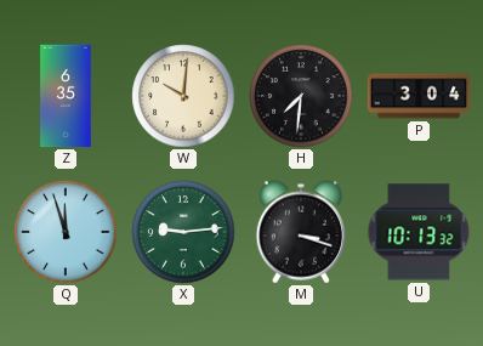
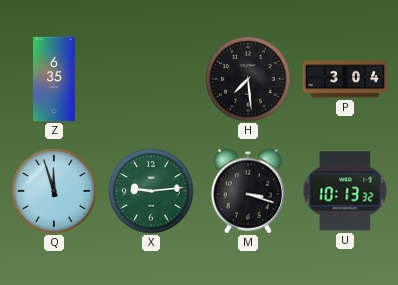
W: 10:01 -> none
H: 7:31 -> 7:29
